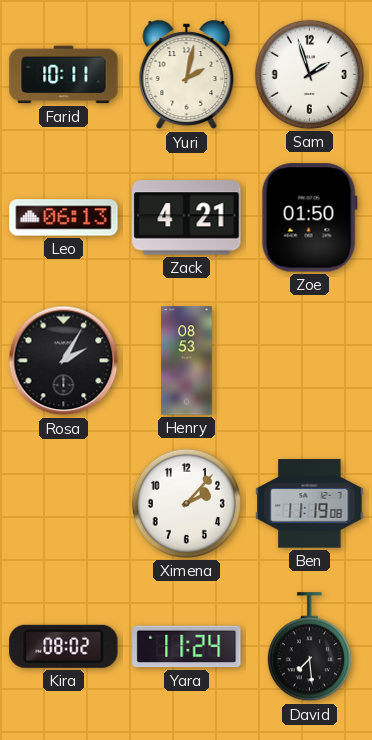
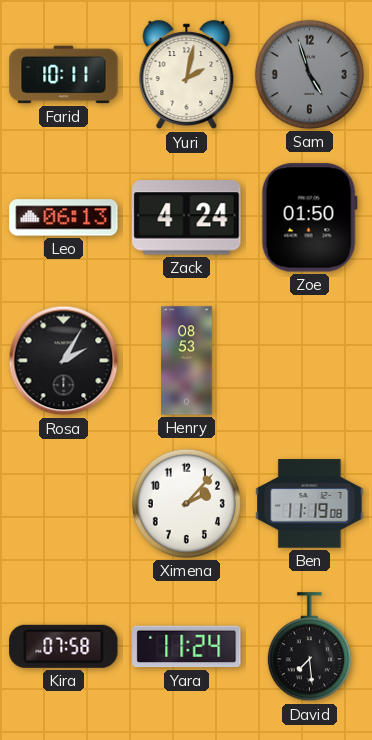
Sam: 1:57 -> 4:57
Sam dial: white -> grey
Zack: 4:21 -> 4:24
Kira: 08:02 -> 07:58
